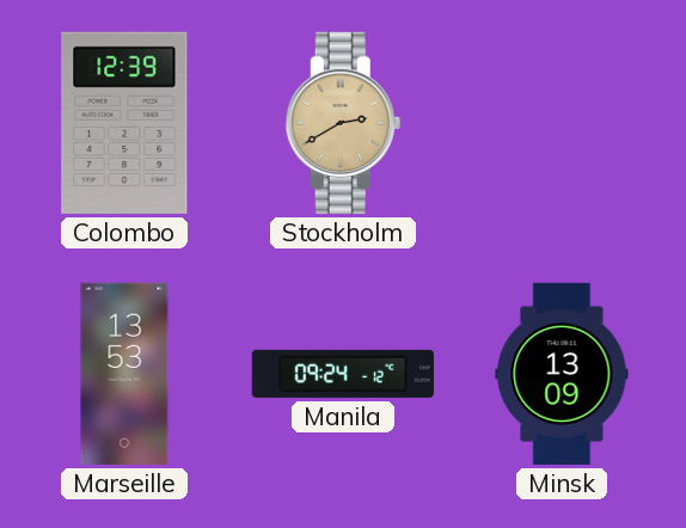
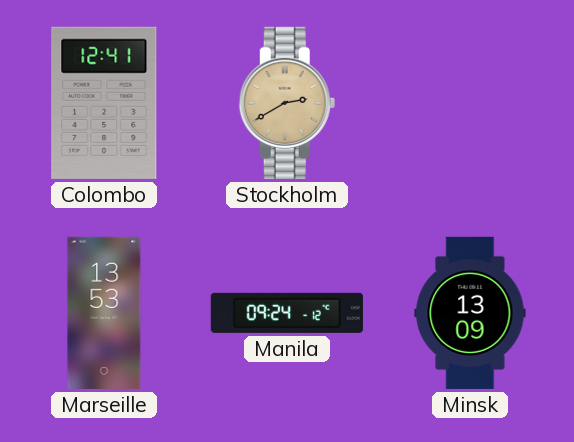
Colombo: 12:39 -> 12:41
